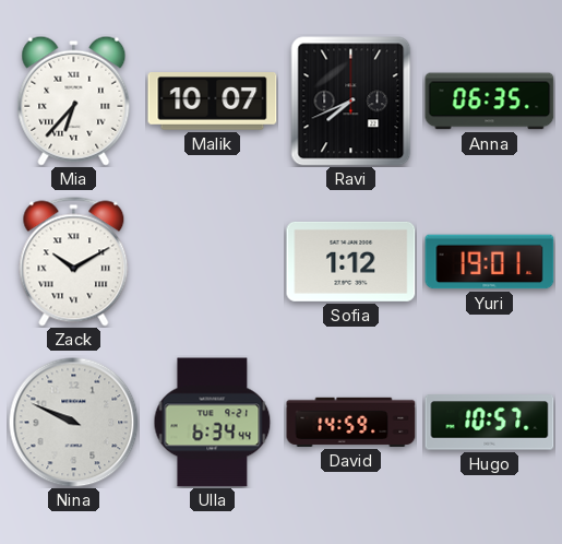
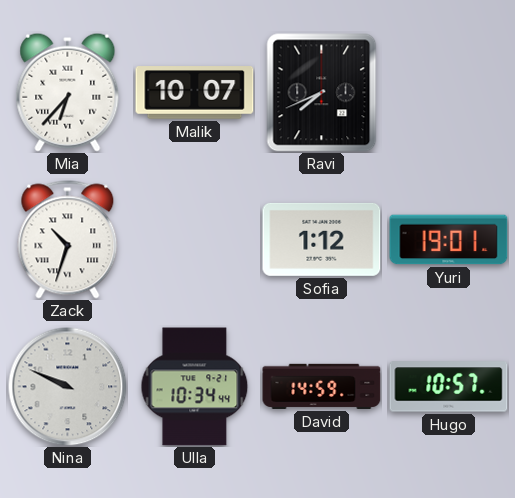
Anna: 06:35 -> none
Zack: 10:10 -> 10:33
Ulla: 6:34 -> 10:34
